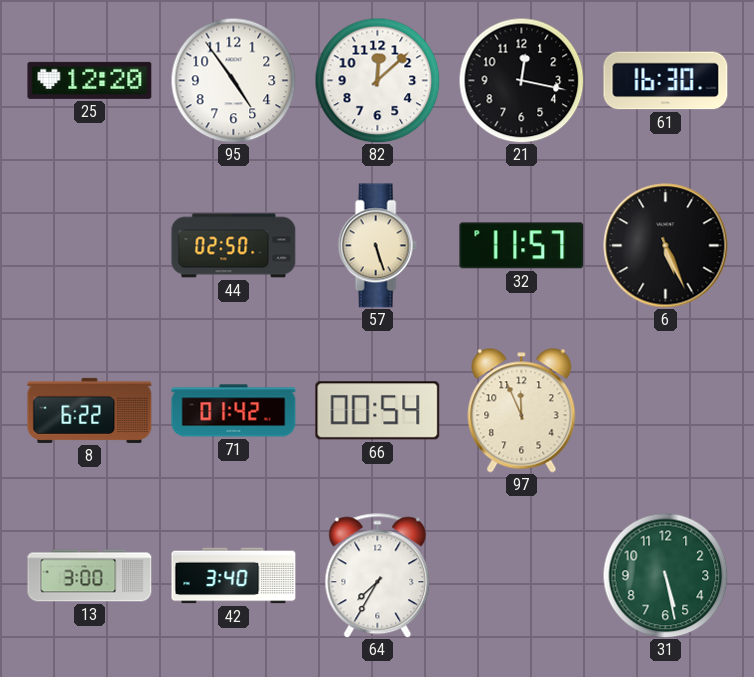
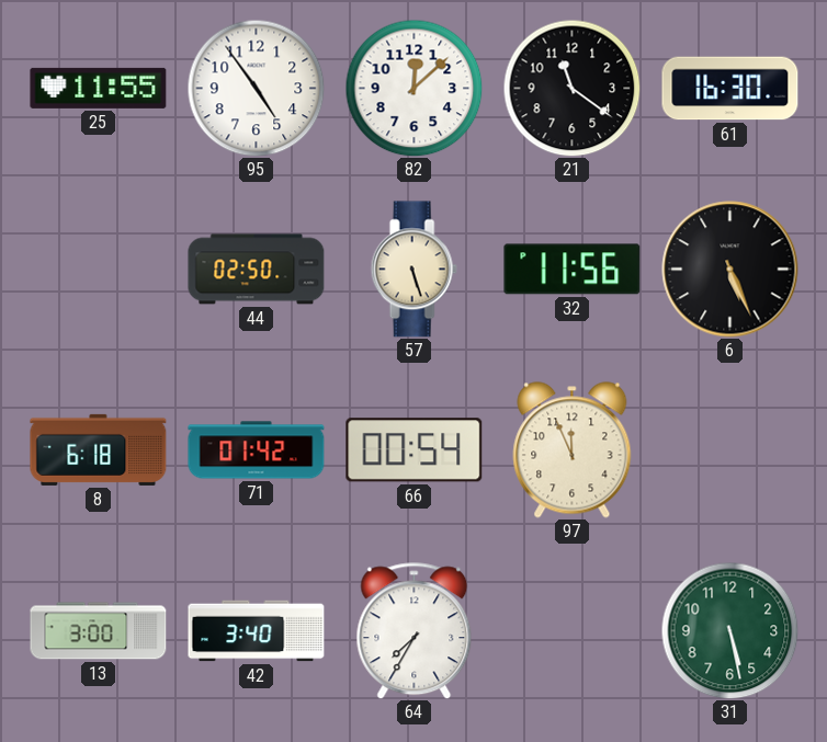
25: 12:20 -> 11:55
21: 12:17 -> 11:21
32: 11:57 -> 11:56
8: 6:22 -> 6:18
